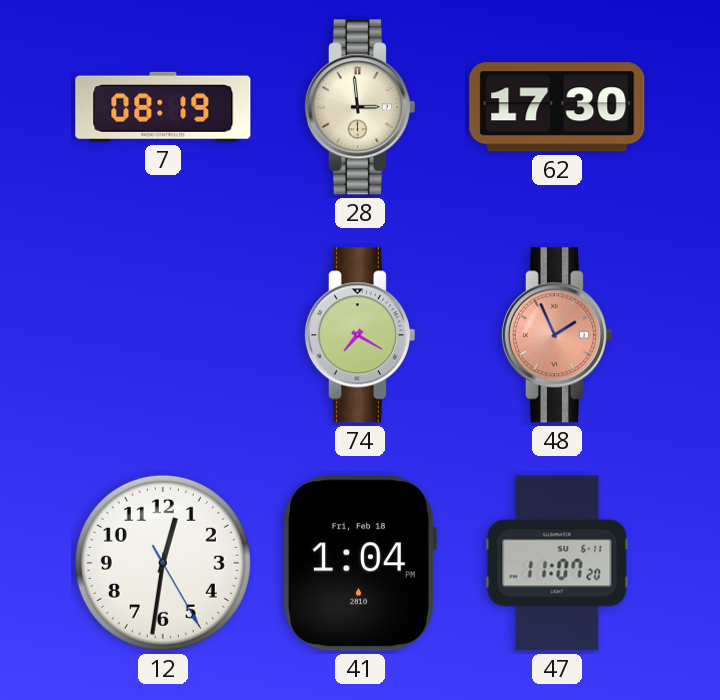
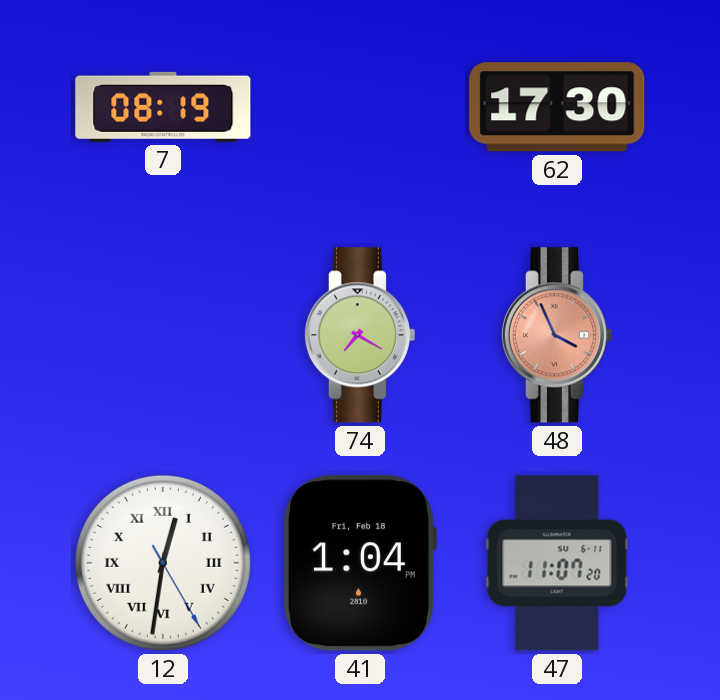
28: 2:59 -> none
48: 1:56 -> 3:56
12 numerals: Arabic -> Roman
